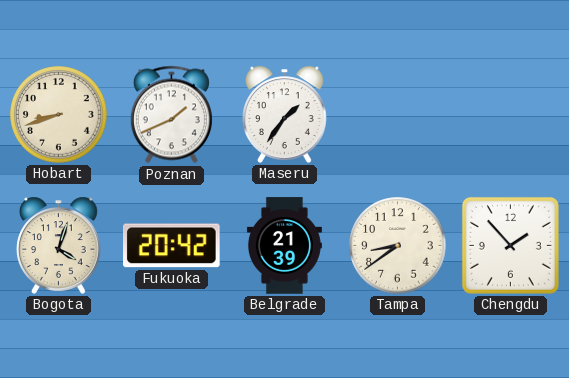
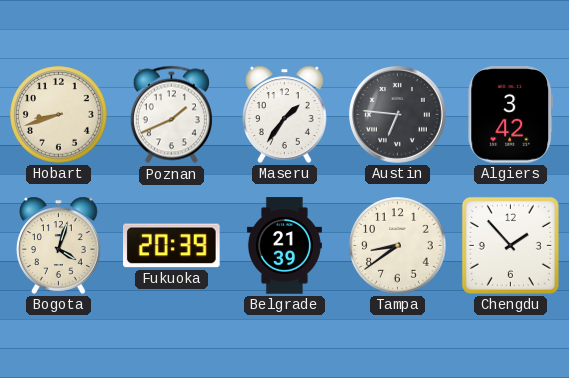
Austin: none -> 6:46
Algiers: none -> 3:42
Fukuoka: 20:42 -> 20:39
